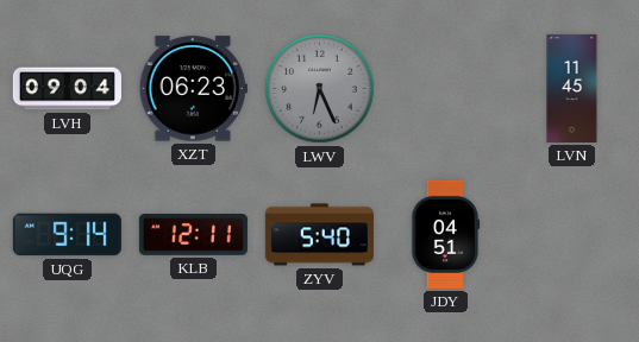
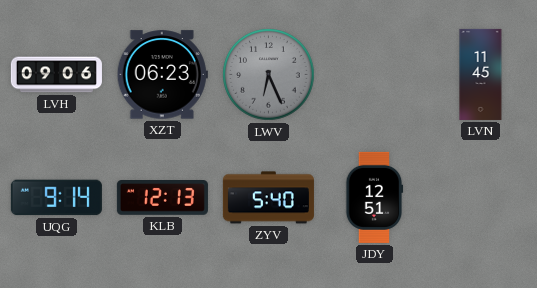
LVH: 09:04 -> 09:06
KLB: 12:11 -> 12:13
JDY: 04:51 -> 12:51
